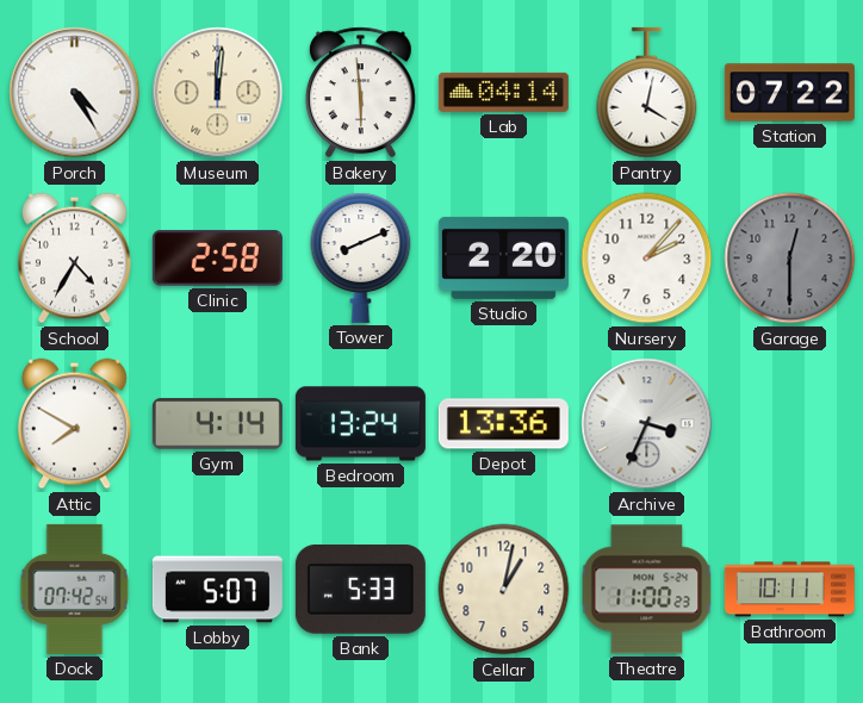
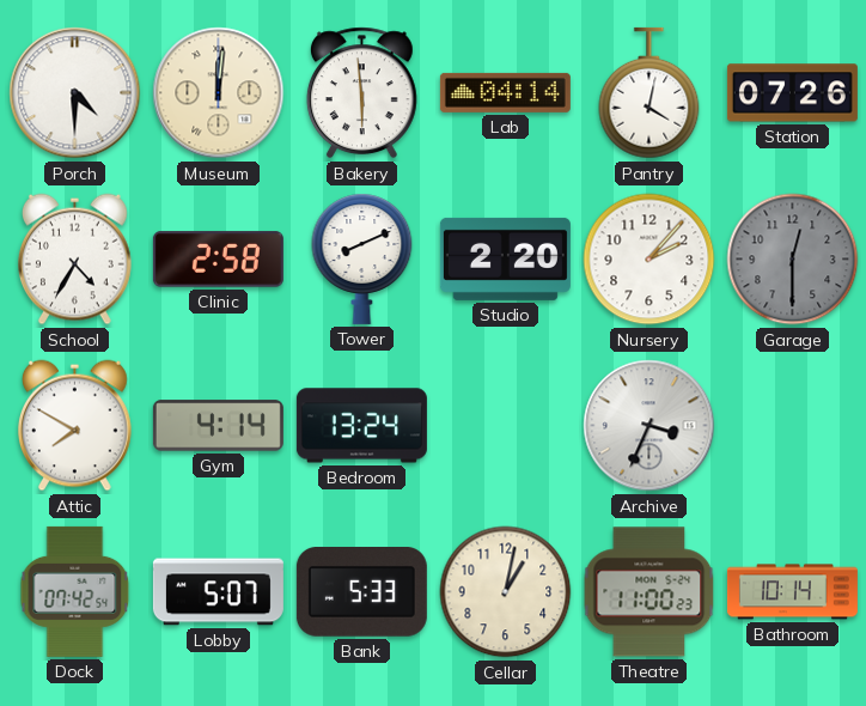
Porch: 4:25 -> 4:30
Station: 07:22 -> 07:26
Depot: 13:36 -> none
Bathroom: 10:11 -> 10:14
